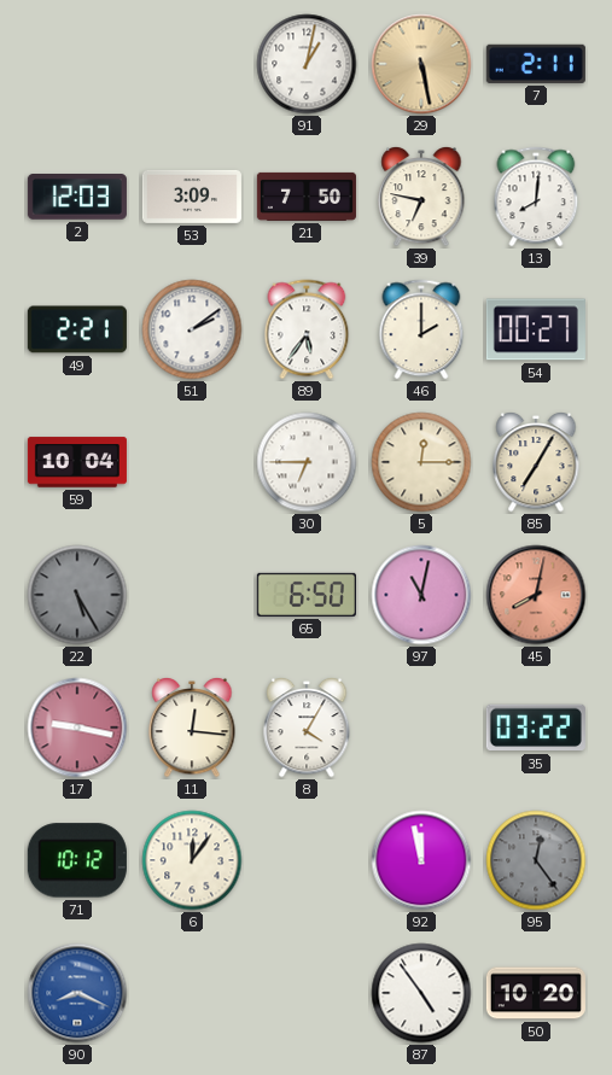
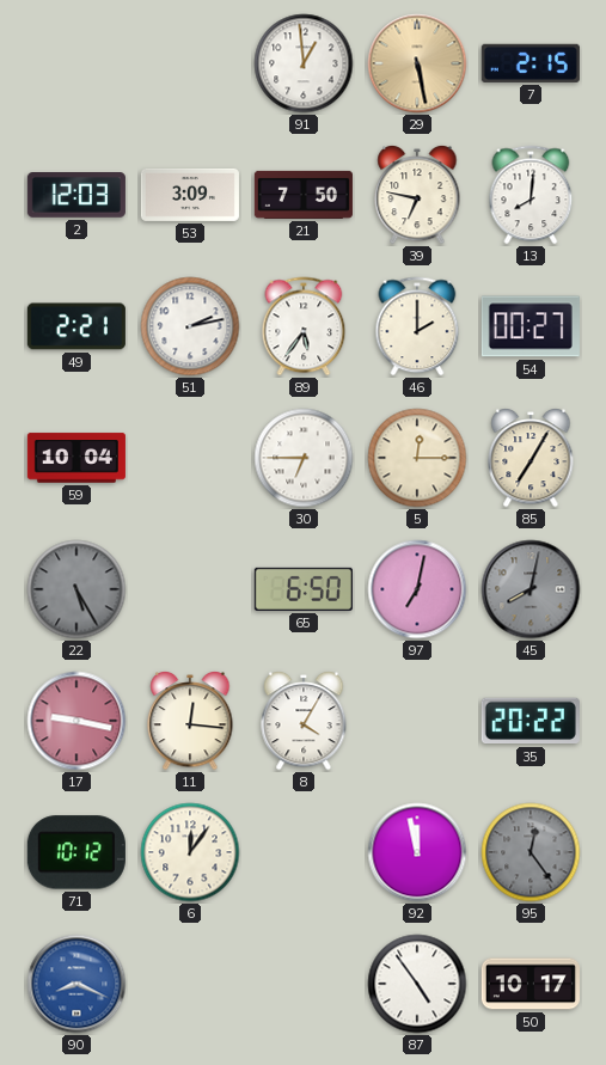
91: 1:02 -> 12:59
7: 2:11 -> 2:15
51: 2:09 -> 2:13
97: 11:02 -> 7:02
45 dial: salmon -> grey
35: 03:22 -> 20:22
50: 10:20 -> 10:17
